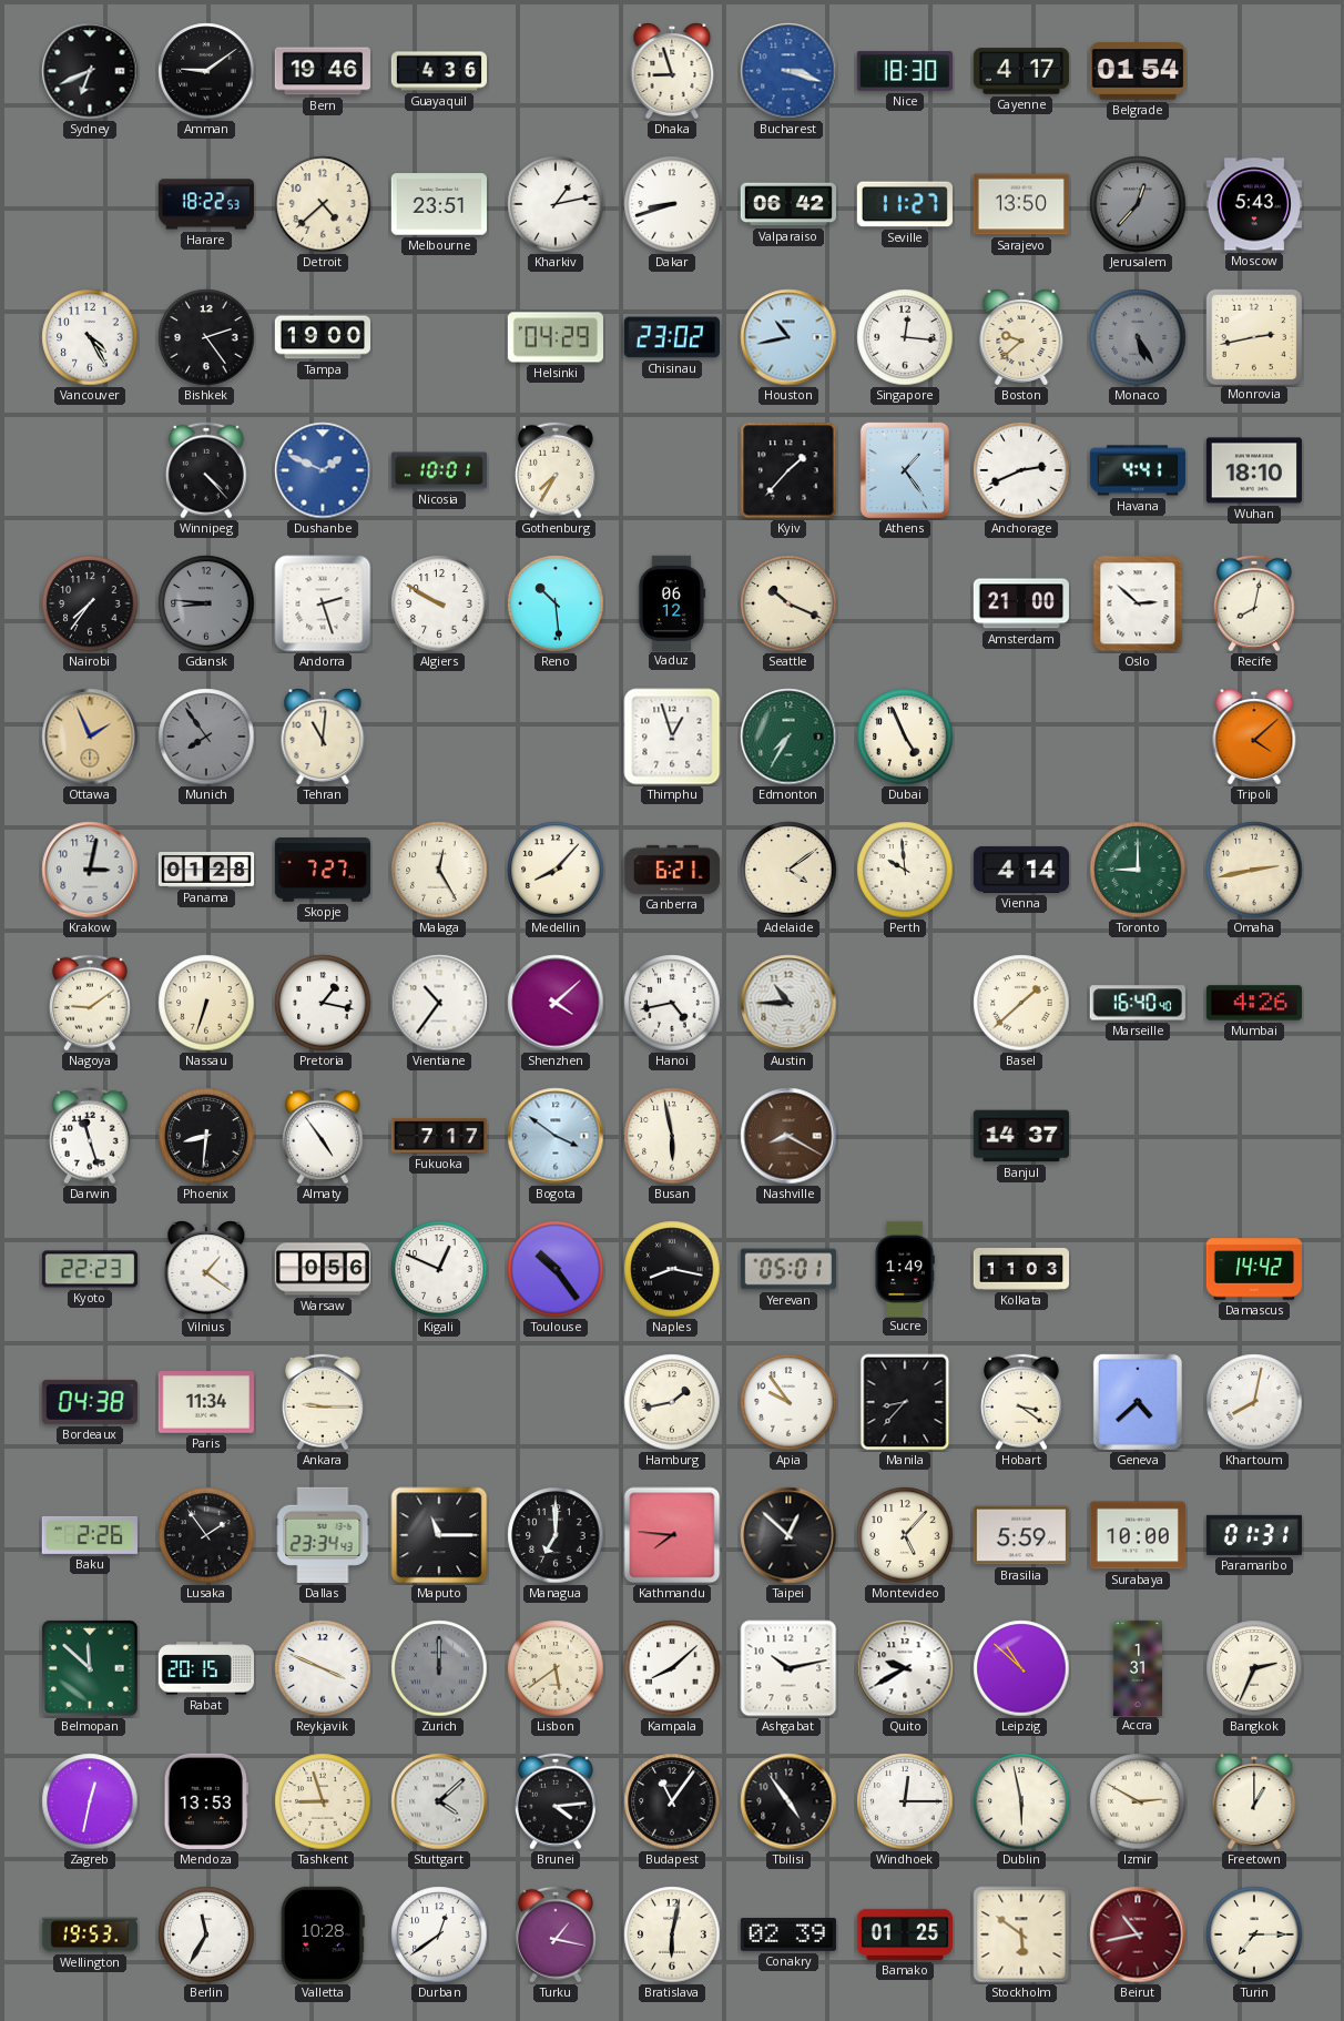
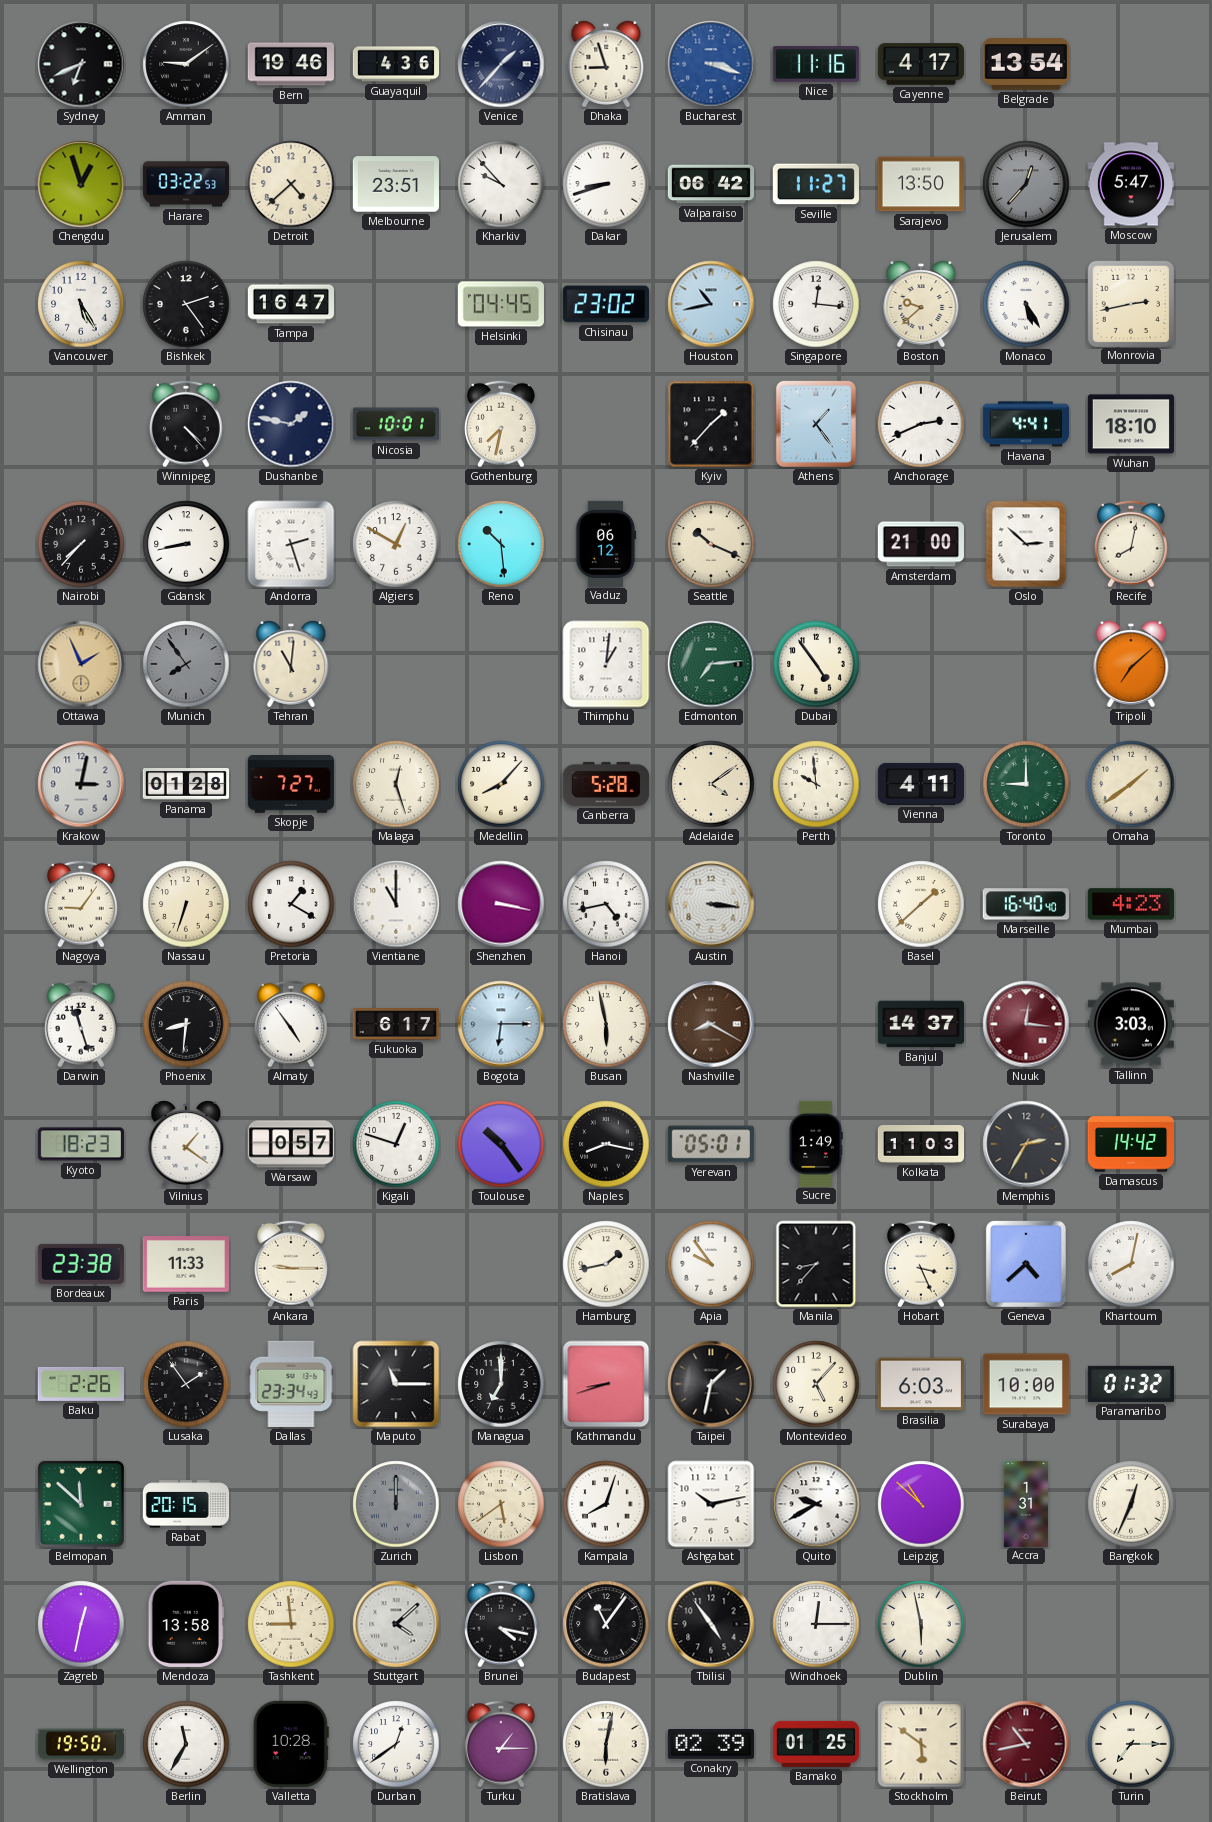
Venice: none -> 1:37
Nice: 18:30 -> 11:16
Belgrade: 01:54 -> 13:54
Chengdu: none -> 12:57
Harare: 18:22 -> 03:22
Kharkiv: 1:13 -> 9:53
Moscow: 5:43 -> 5:47
Vancouver: 4:25 -> 5:25
Tampa: 19:00 -> 16:47
Helsinki: 04:29 -> 04:45
Monaco dial: grey -> white
Dushanbe: 1:49 -> 1:47
Dushanbe dial: blue -> navy
Gothenburg: 7:35 -> 7:32
Nairobi: 7:36 -> 7:37
Gdansk: 8:46 -> 8:43
Gdansk dial: grey -> white
Algiers: 9:50 -> 12:50
Thimphu: 12:57 -> 1:01
Edmonton: 7:35 -> 7:14
Dubai: 4:56 -> 4:54
Tripoli: 4:08 -> 7:08
Malaga: 12:25 -> 12:27
Canberra: 6:21 -> 5:28
Vienna: 4:14 -> 4:11
Omaha: 2:43 -> 1:39
Nagoya: 9:09 -> 9:06
Pretoria: 1:17 -> 1:20
Vientiane: 10:36 -> 11:00
Shenzhen: 4:08 -> 3:17
Austin: 10:45 -> 3:16
Mumbai: 4:26 -> 4:23
Fukuoka: 7:17 -> 6:17
Bogota: 3:51 -> 6:15
Nuuk: none -> 12:16
Tallinn: none -> 3:03
Kyoto: 22:23 -> 18:23
Warsaw: 0:56 -> 0:57
Kigali: 12:49 -> 12:48
Memphis: none -> 2:35
Bordeaux: 04:38 -> 23:38
Paris: 11:34 -> 11:33
Hobart: 3:21 -> 3:26
Kathmandu: 7:46 -> 8:42
Taipei: 12:52 -> 1:32
Brasilia: 5:59 -> 6:03
Paramaribo: 01:31 -> 01:32
Reykjavik: 3:49 -> none
Kampala: 8:08 -> 8:03
Bangkok: 2:34 -> 12:34
Mendoza: 13:53 -> 13:58
Tashkent: 8:57 -> 8:59
Brunei: 4:14 -> 4:17
Izmir: 2:50 -> none
Freetown: 1:00 -> none
Wellington: 19:53 -> 19:50
Turku: 1:17 -> 1:15
